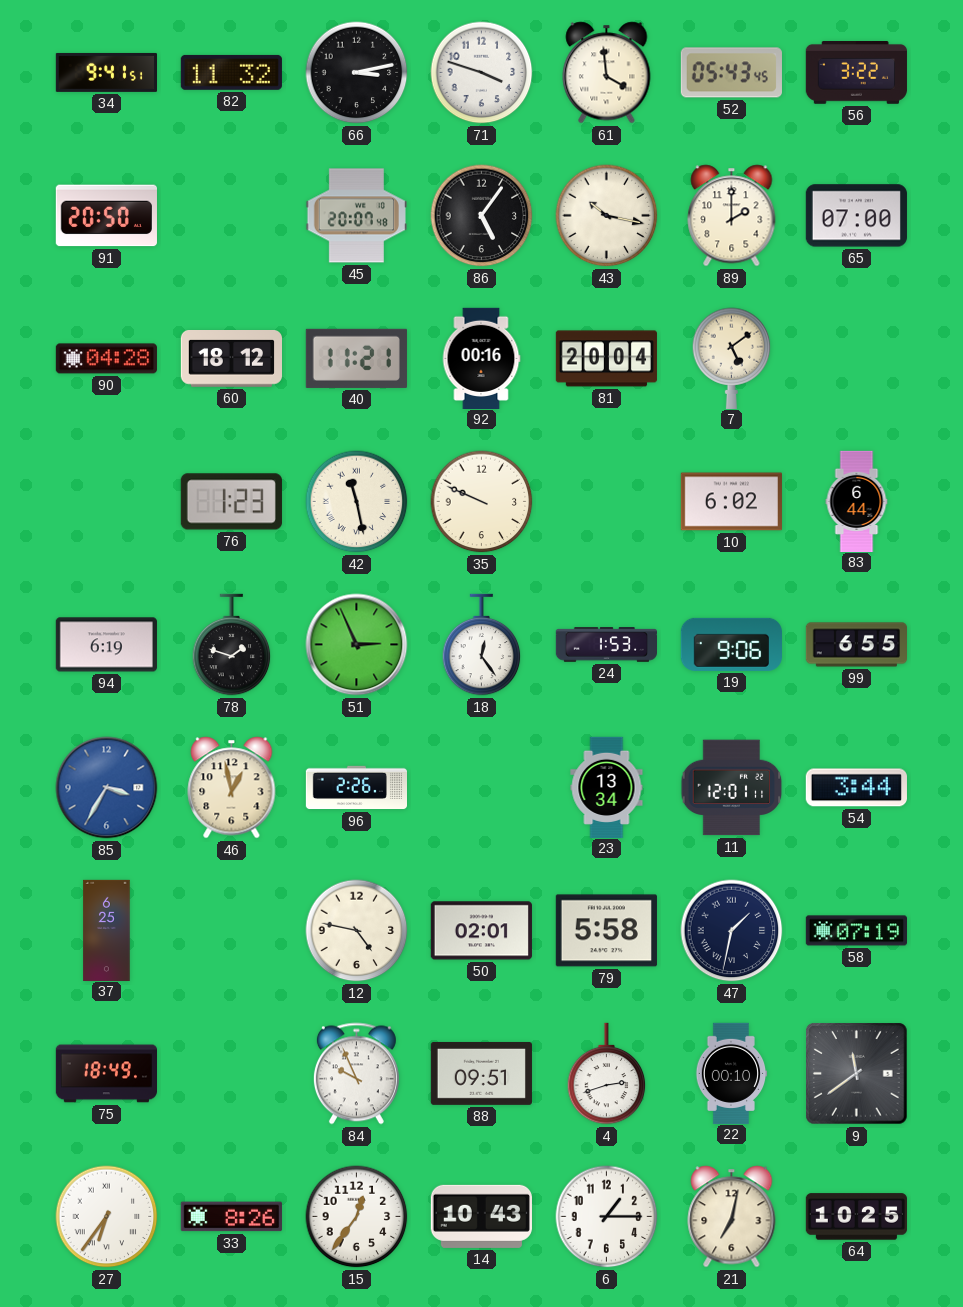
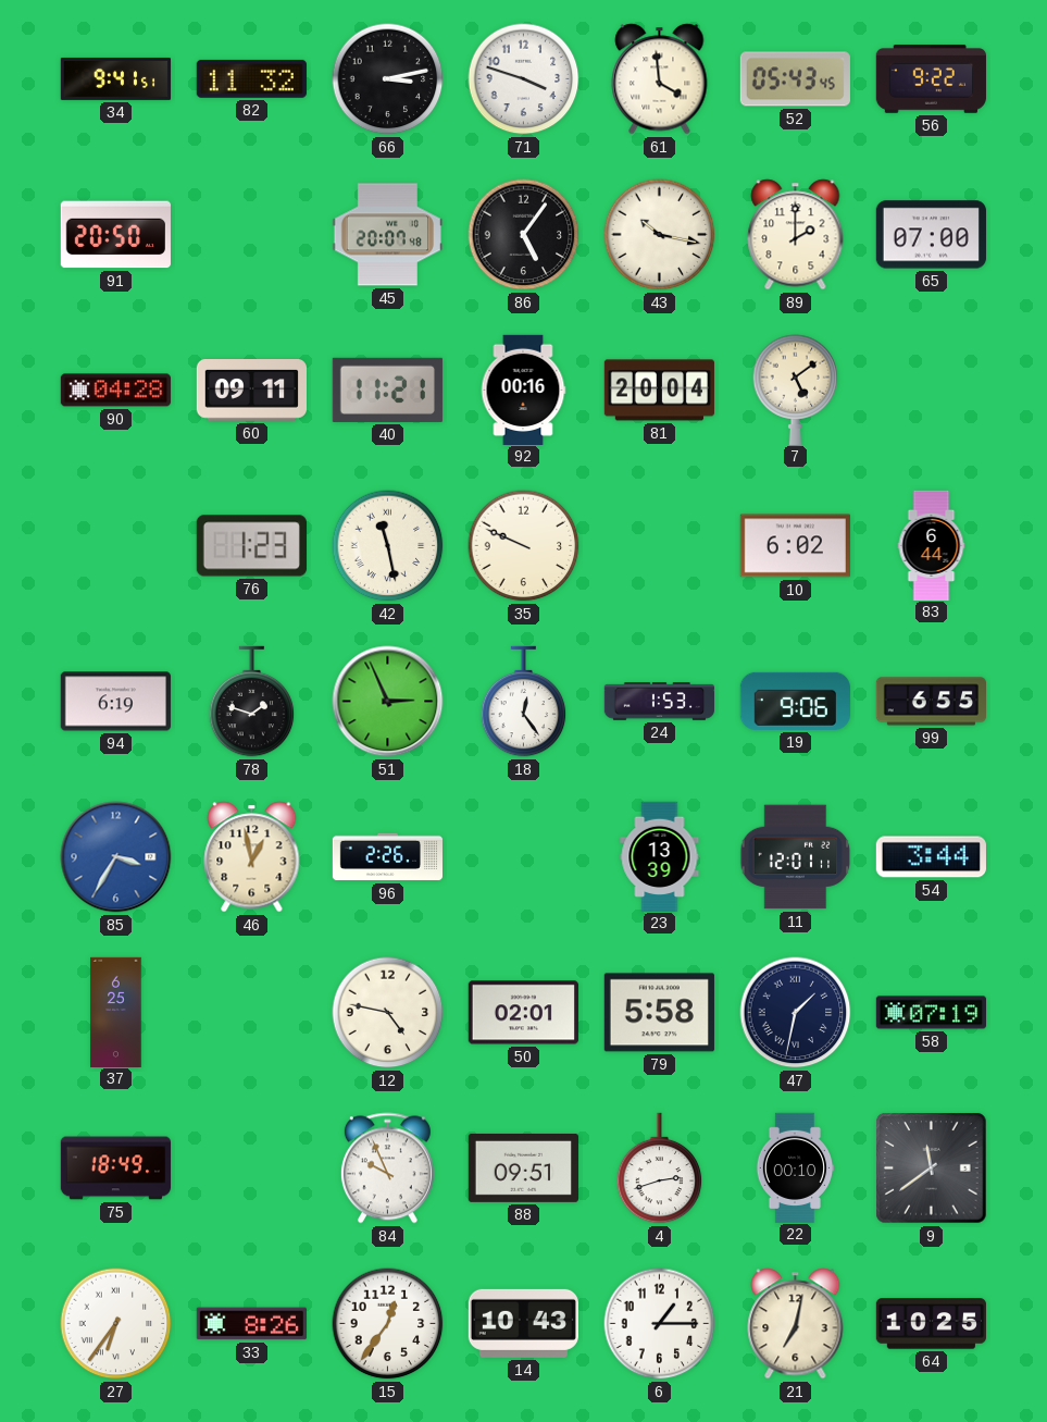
56: 3:22 -> 9:22
60: 18:12 -> 09:11
23: 13:34 -> 13:39
